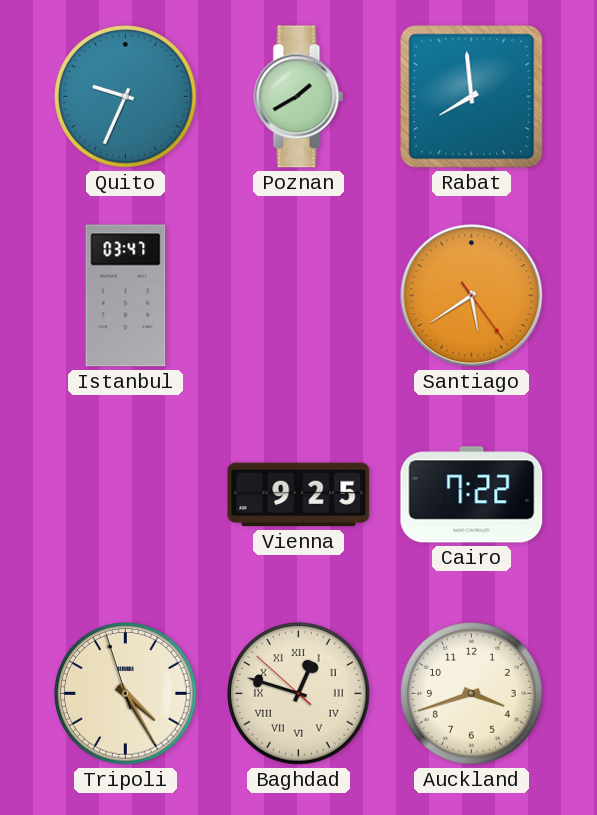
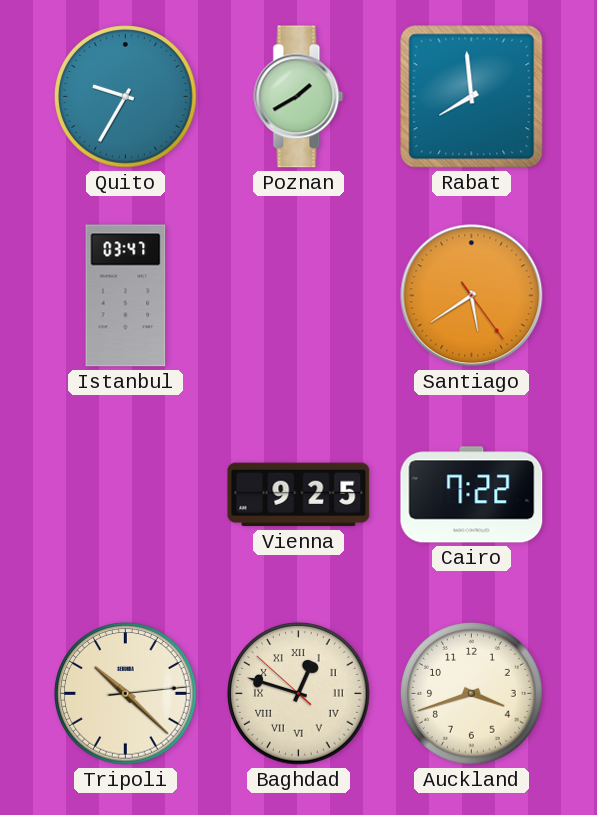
Quito: 9:34 -> 9:35
Tripoli: 4:24 -> 10:22
